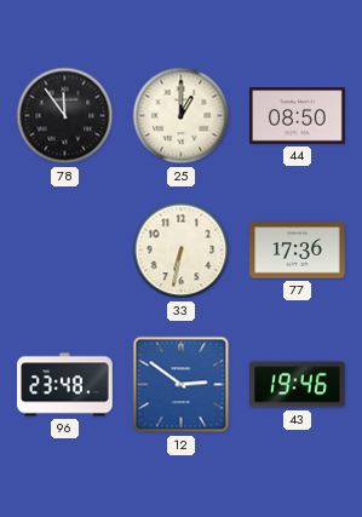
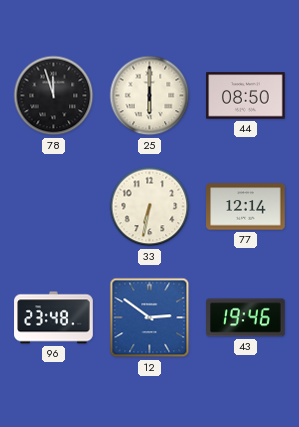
78: 11:54 -> 11:57
25: 1:00 -> 6:00
77: 17:36 -> 12:14
